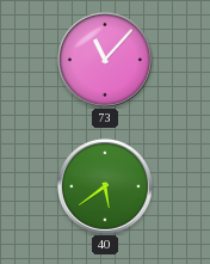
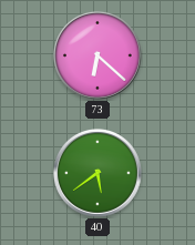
73: 11:07 -> 6:22
